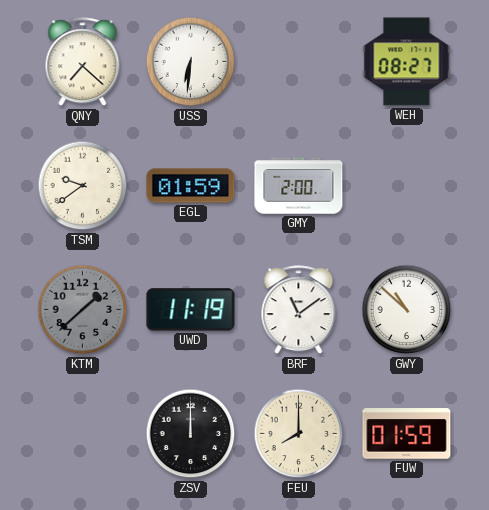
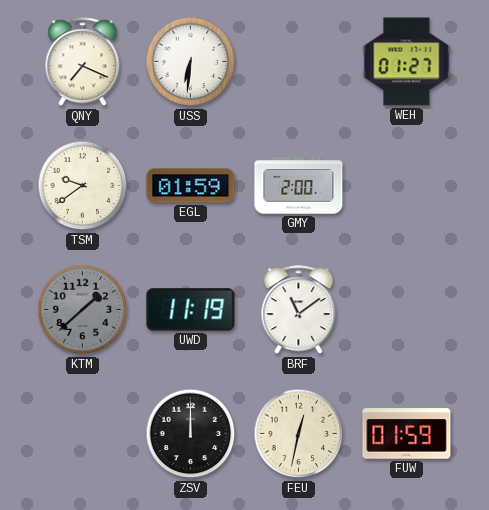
QNY: 7:22 -> 7:19
WEH: 08:27 -> 01:27
GWY: 10:52 -> none
FEU: 8:00 -> 12:32
